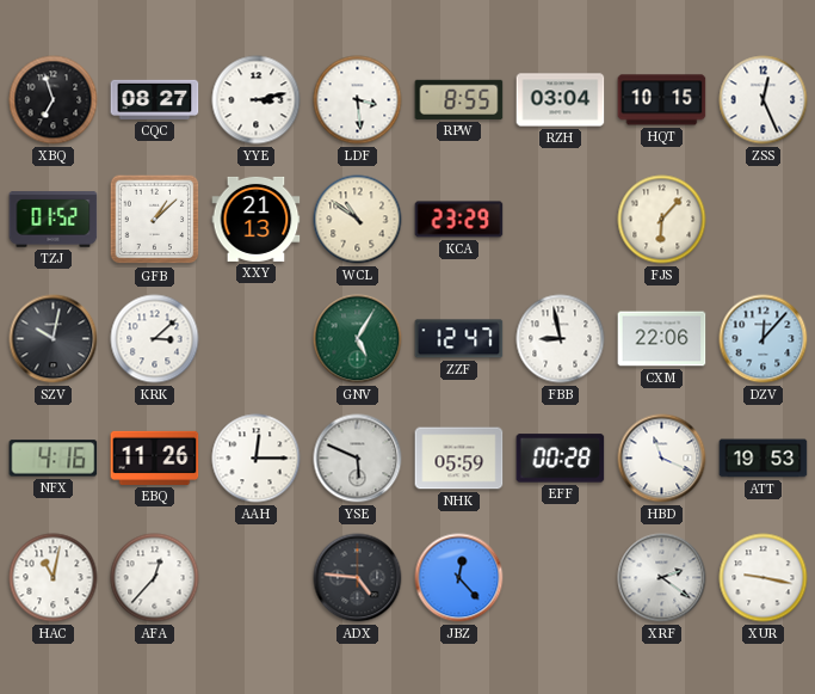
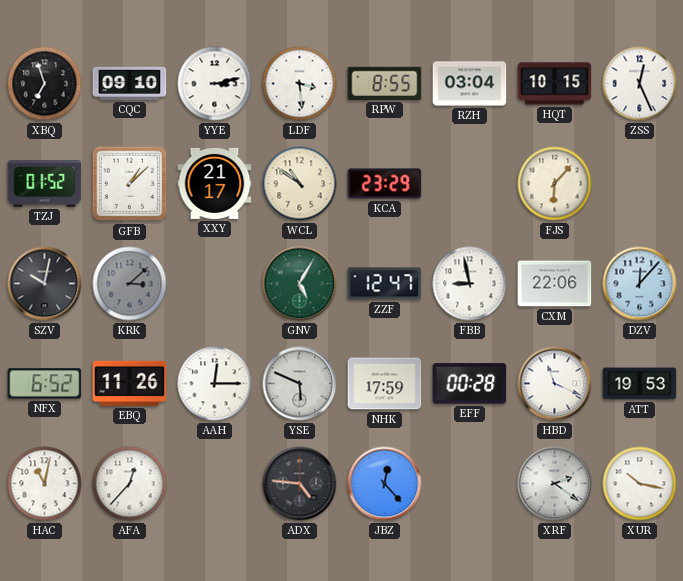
CQC: 08:27 -> 09:10
XXY: 21:13 -> 21:17
KRK dial: white -> grey
NFX: 4:16 -> 6:52
NHK: 05:59 -> 17:59
XUR: 9:17 -> 10:17
